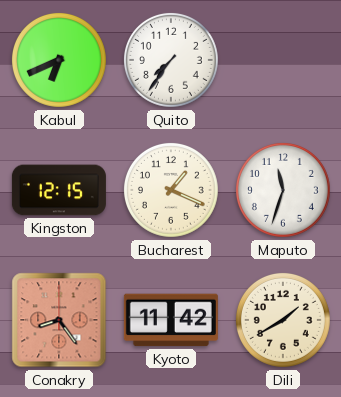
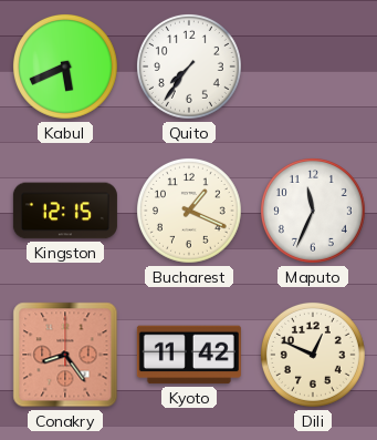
Kabul: 6:41 -> 5:41
Maputo: 11:33 -> 11:34
Dili: 1:40 -> 12:49
